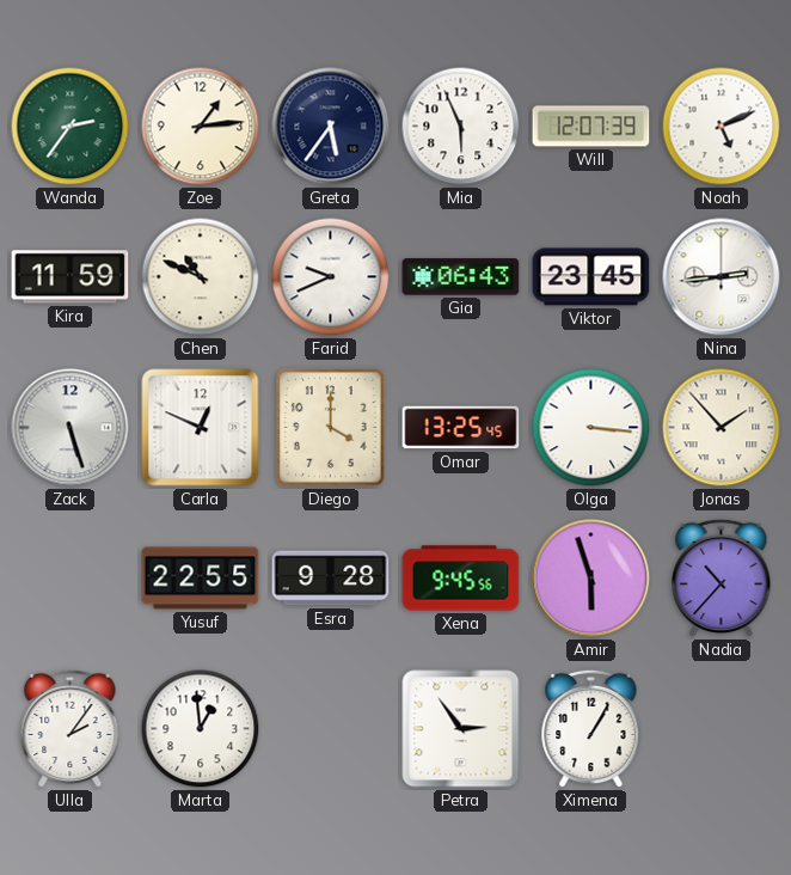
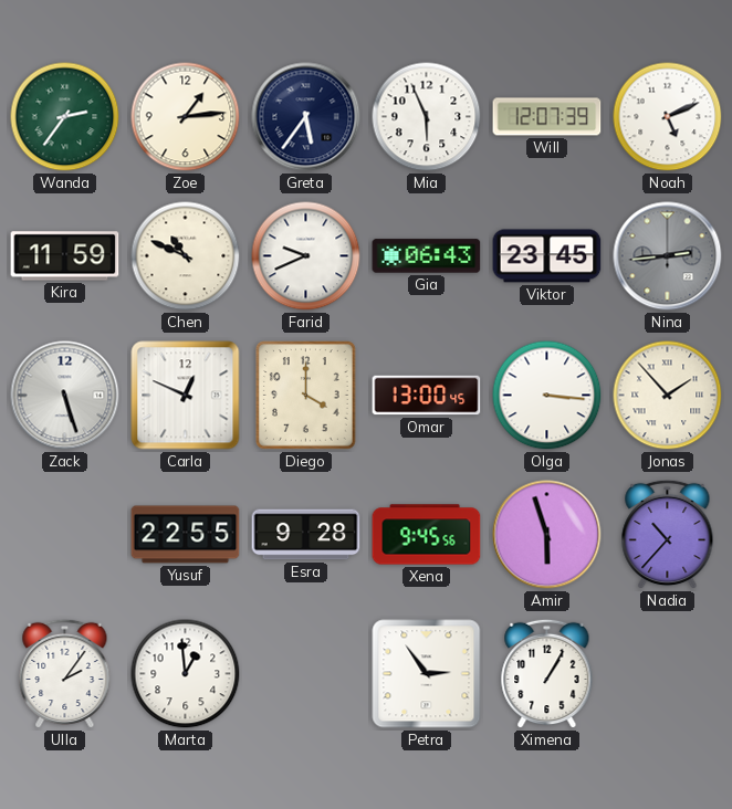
Nina dial: white -> grey
Omar: 13:25 -> 13:00
